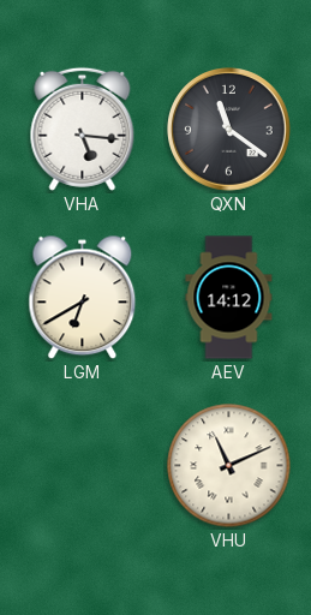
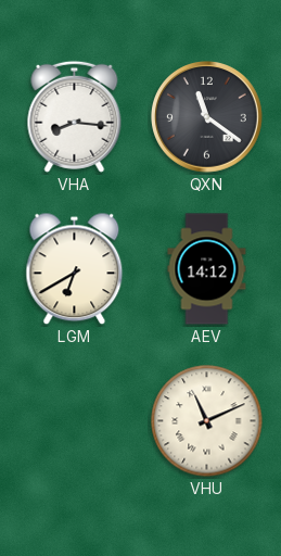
VHA: 5:16 -> 8:16
